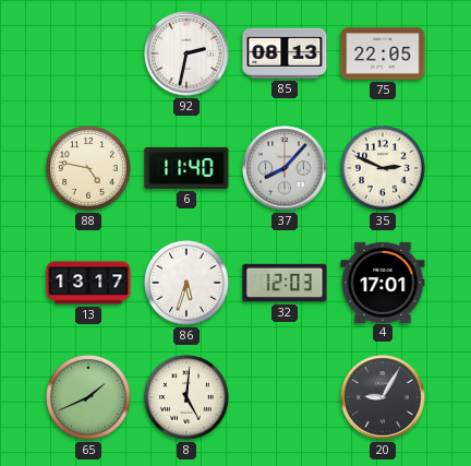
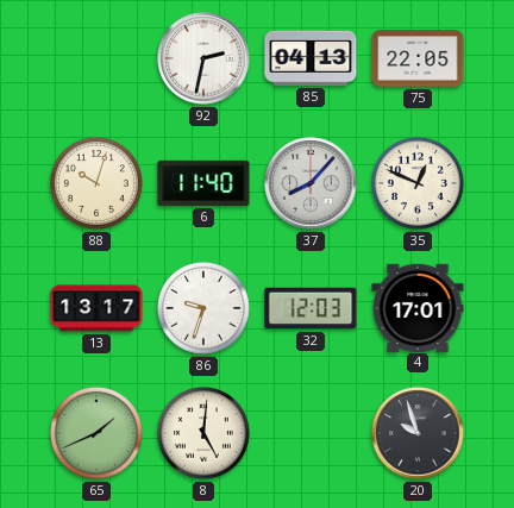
85: 08:13 -> 04:13
88: 4:47 -> 10:03
35: 2:49 -> 12:49
86: 5:33 -> 9:33
20: 9:05 -> 9:57
